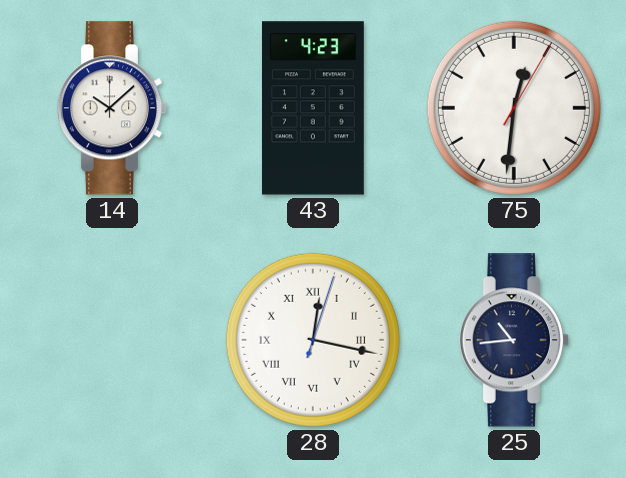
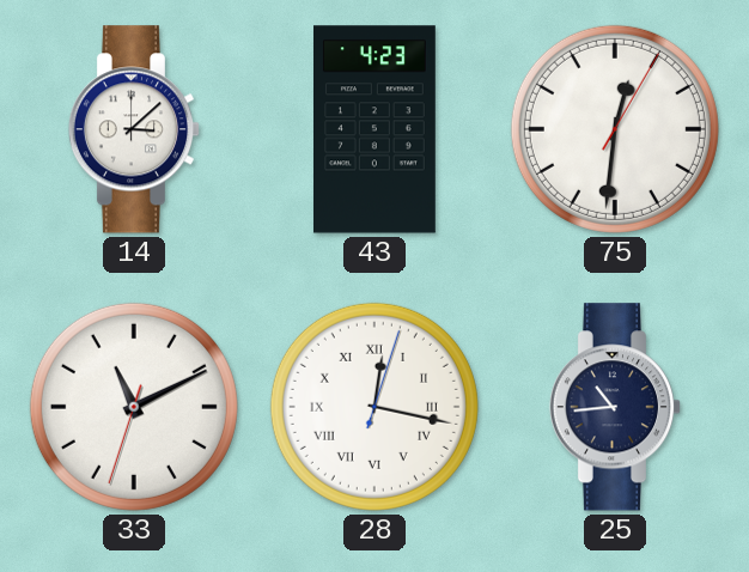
14: 10:08 -> 3:08
33: none -> 11:10
